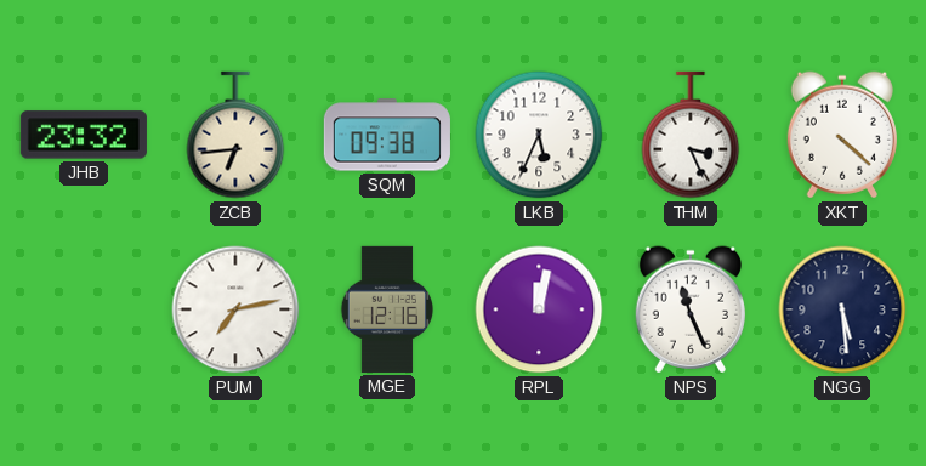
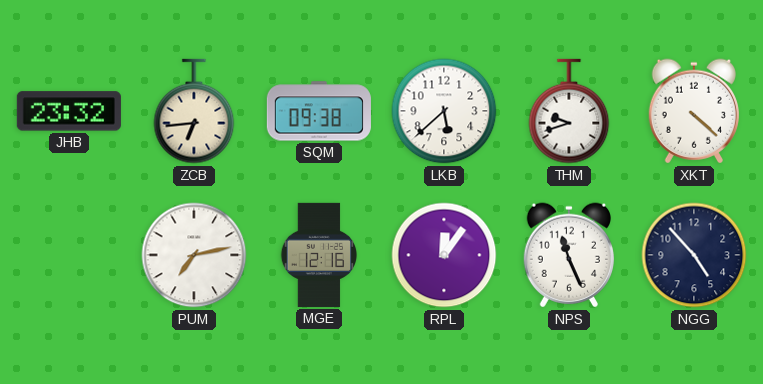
LKB: 5:34 -> 5:38
THM: 3:26 -> 9:42
RPL: 12:02 -> 12:06
NGG: 5:29 -> 4:53
